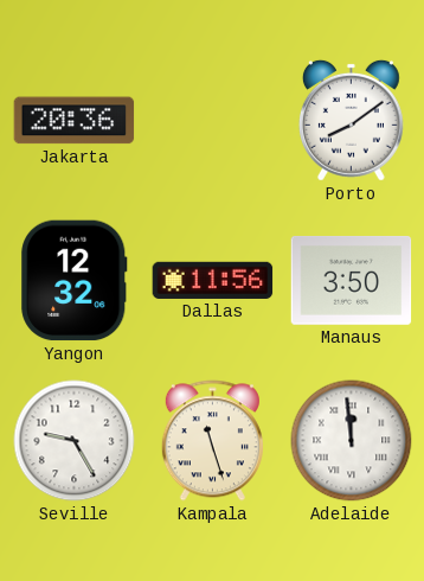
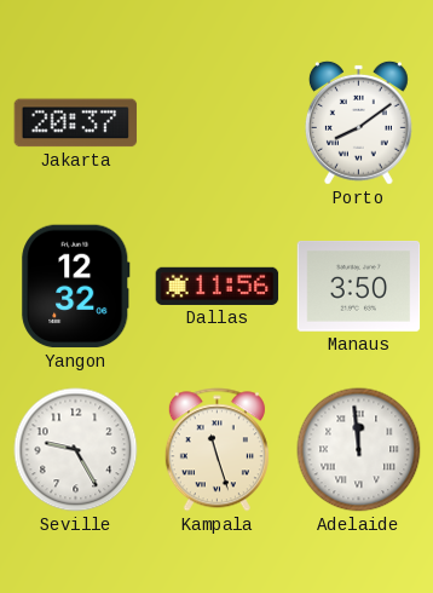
Jakarta: 20:36 -> 20:37
